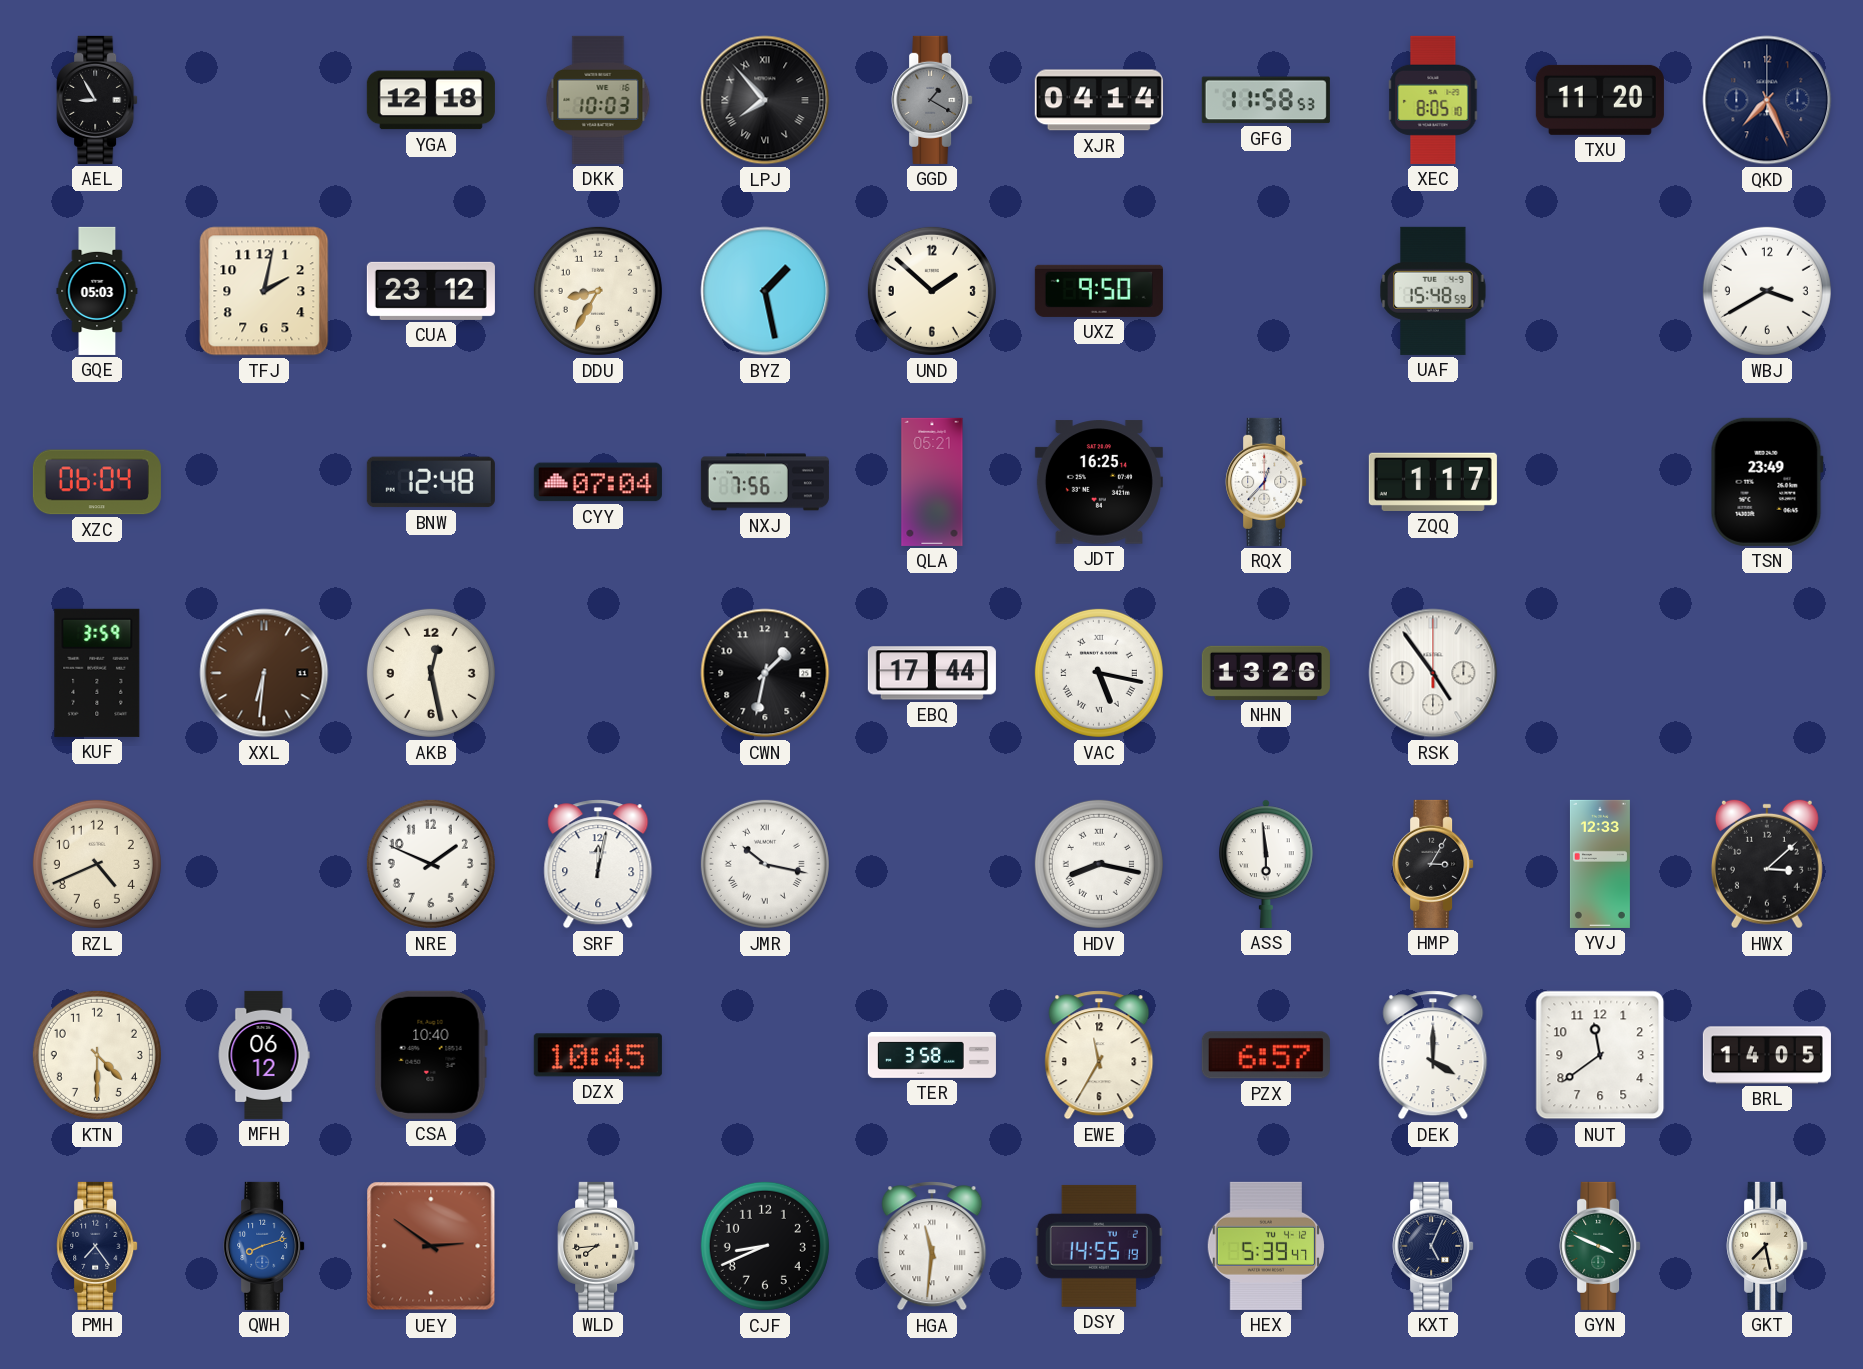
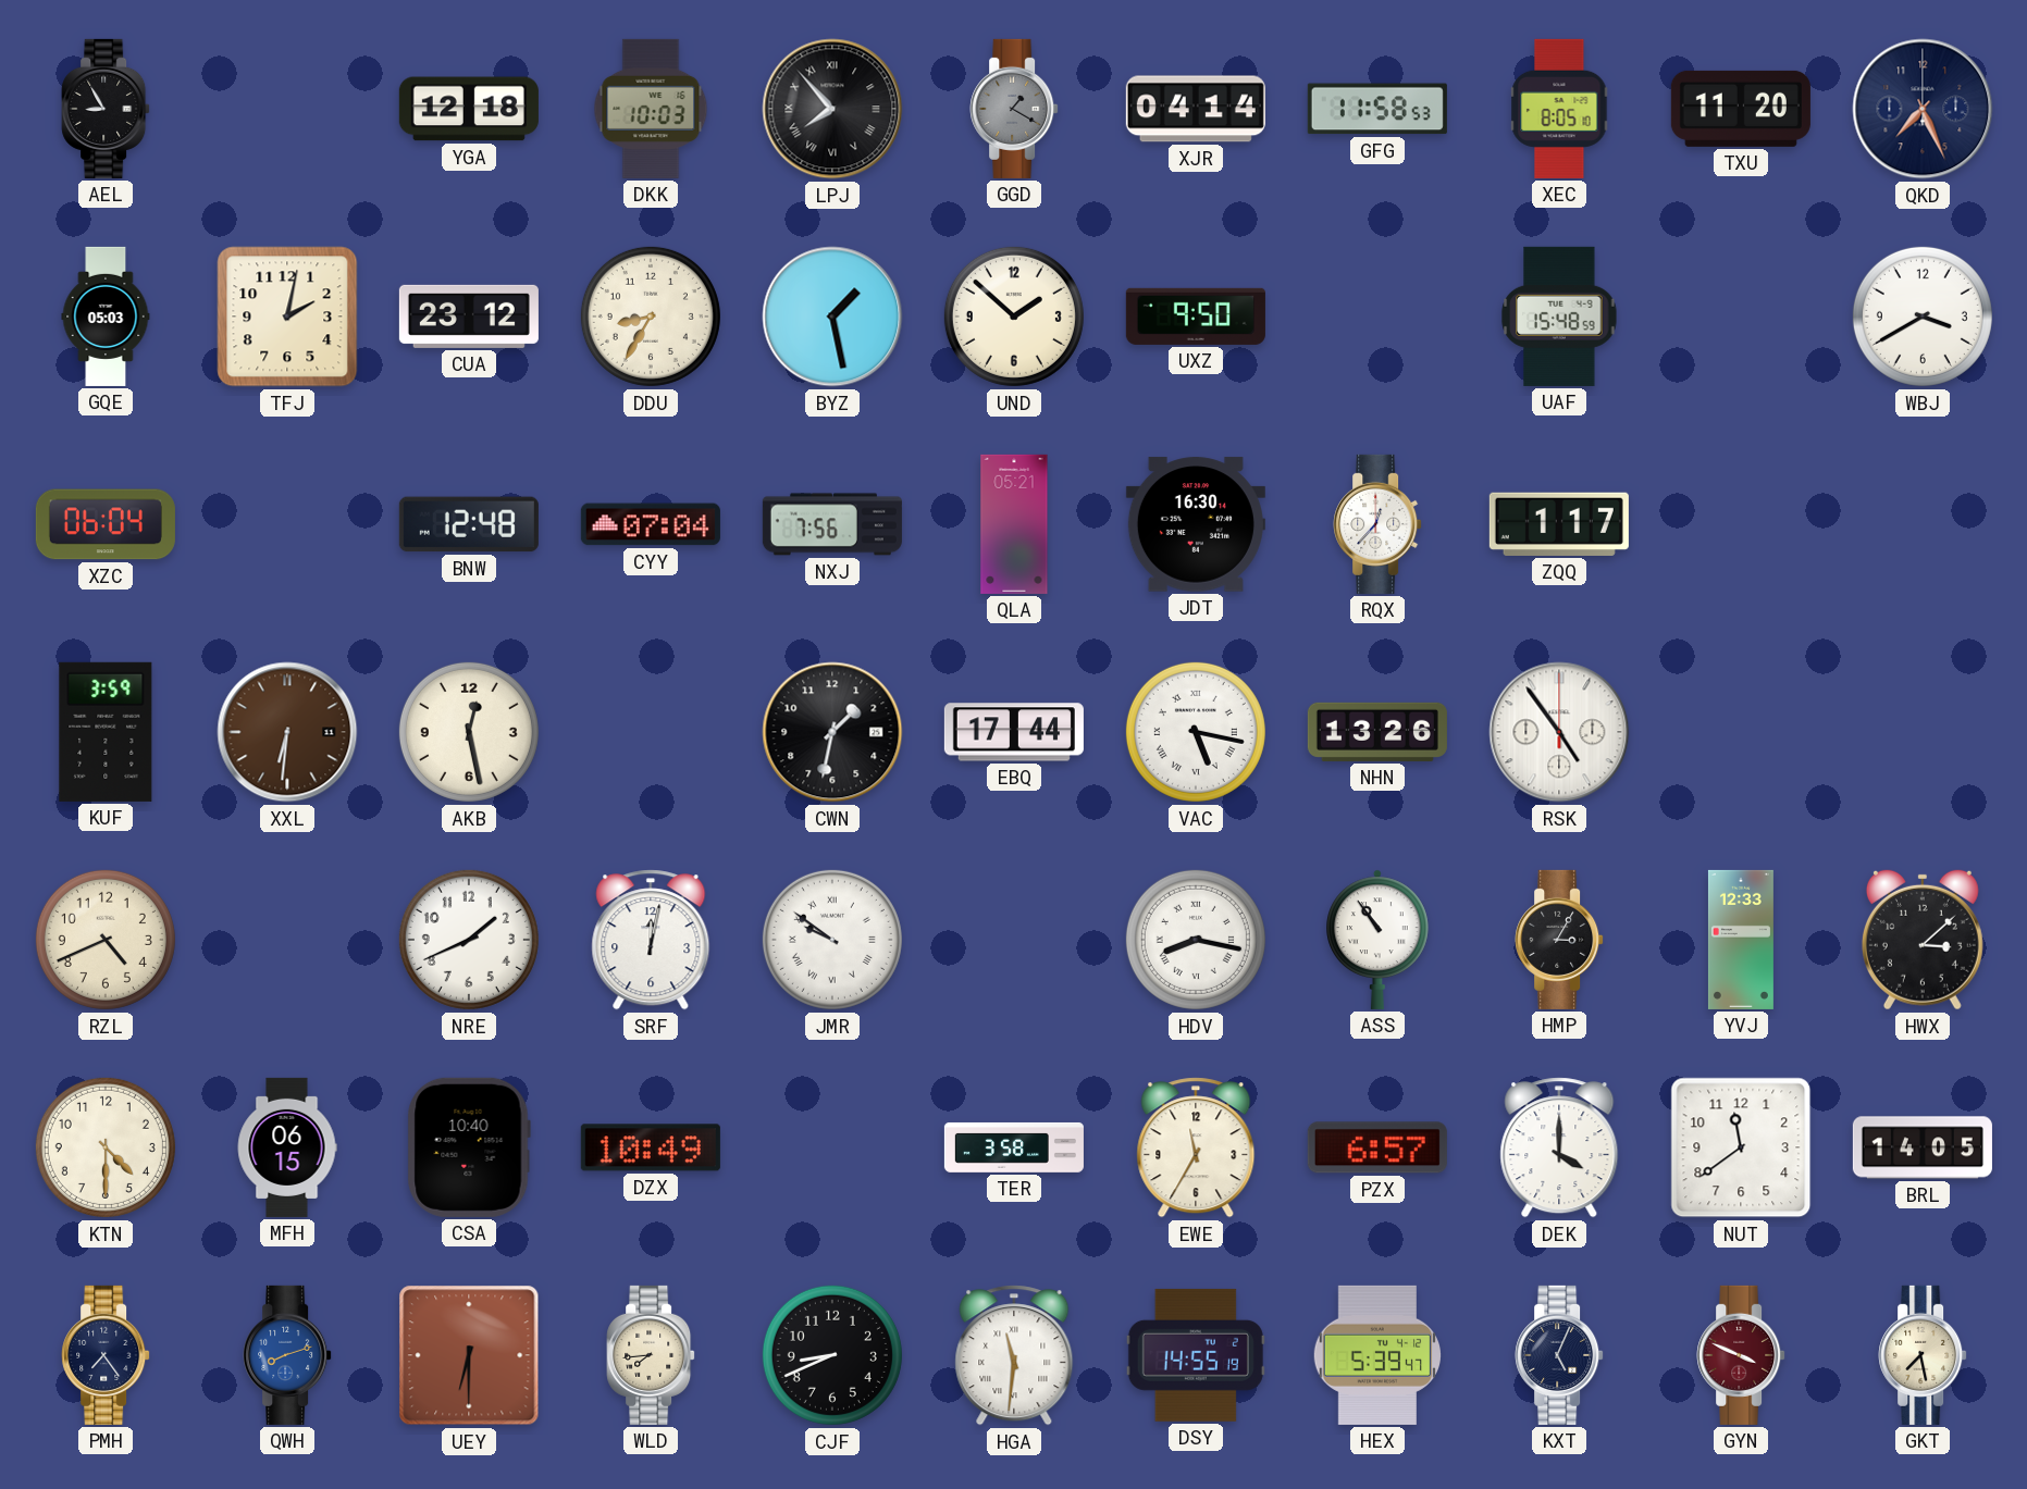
JDT: 16:25 -> 16:30
TSN: 23:49 -> none
NRE: 1:49 -> 1:41
JMR: 10:17 -> 9:51
ASS: 5:59 -> 10:54
MFH: 06:12 -> 06:15
DZX: 10:45 -> 10:49
UEY: 2:51 -> 6:30
GYN dial: green -> burgundy
